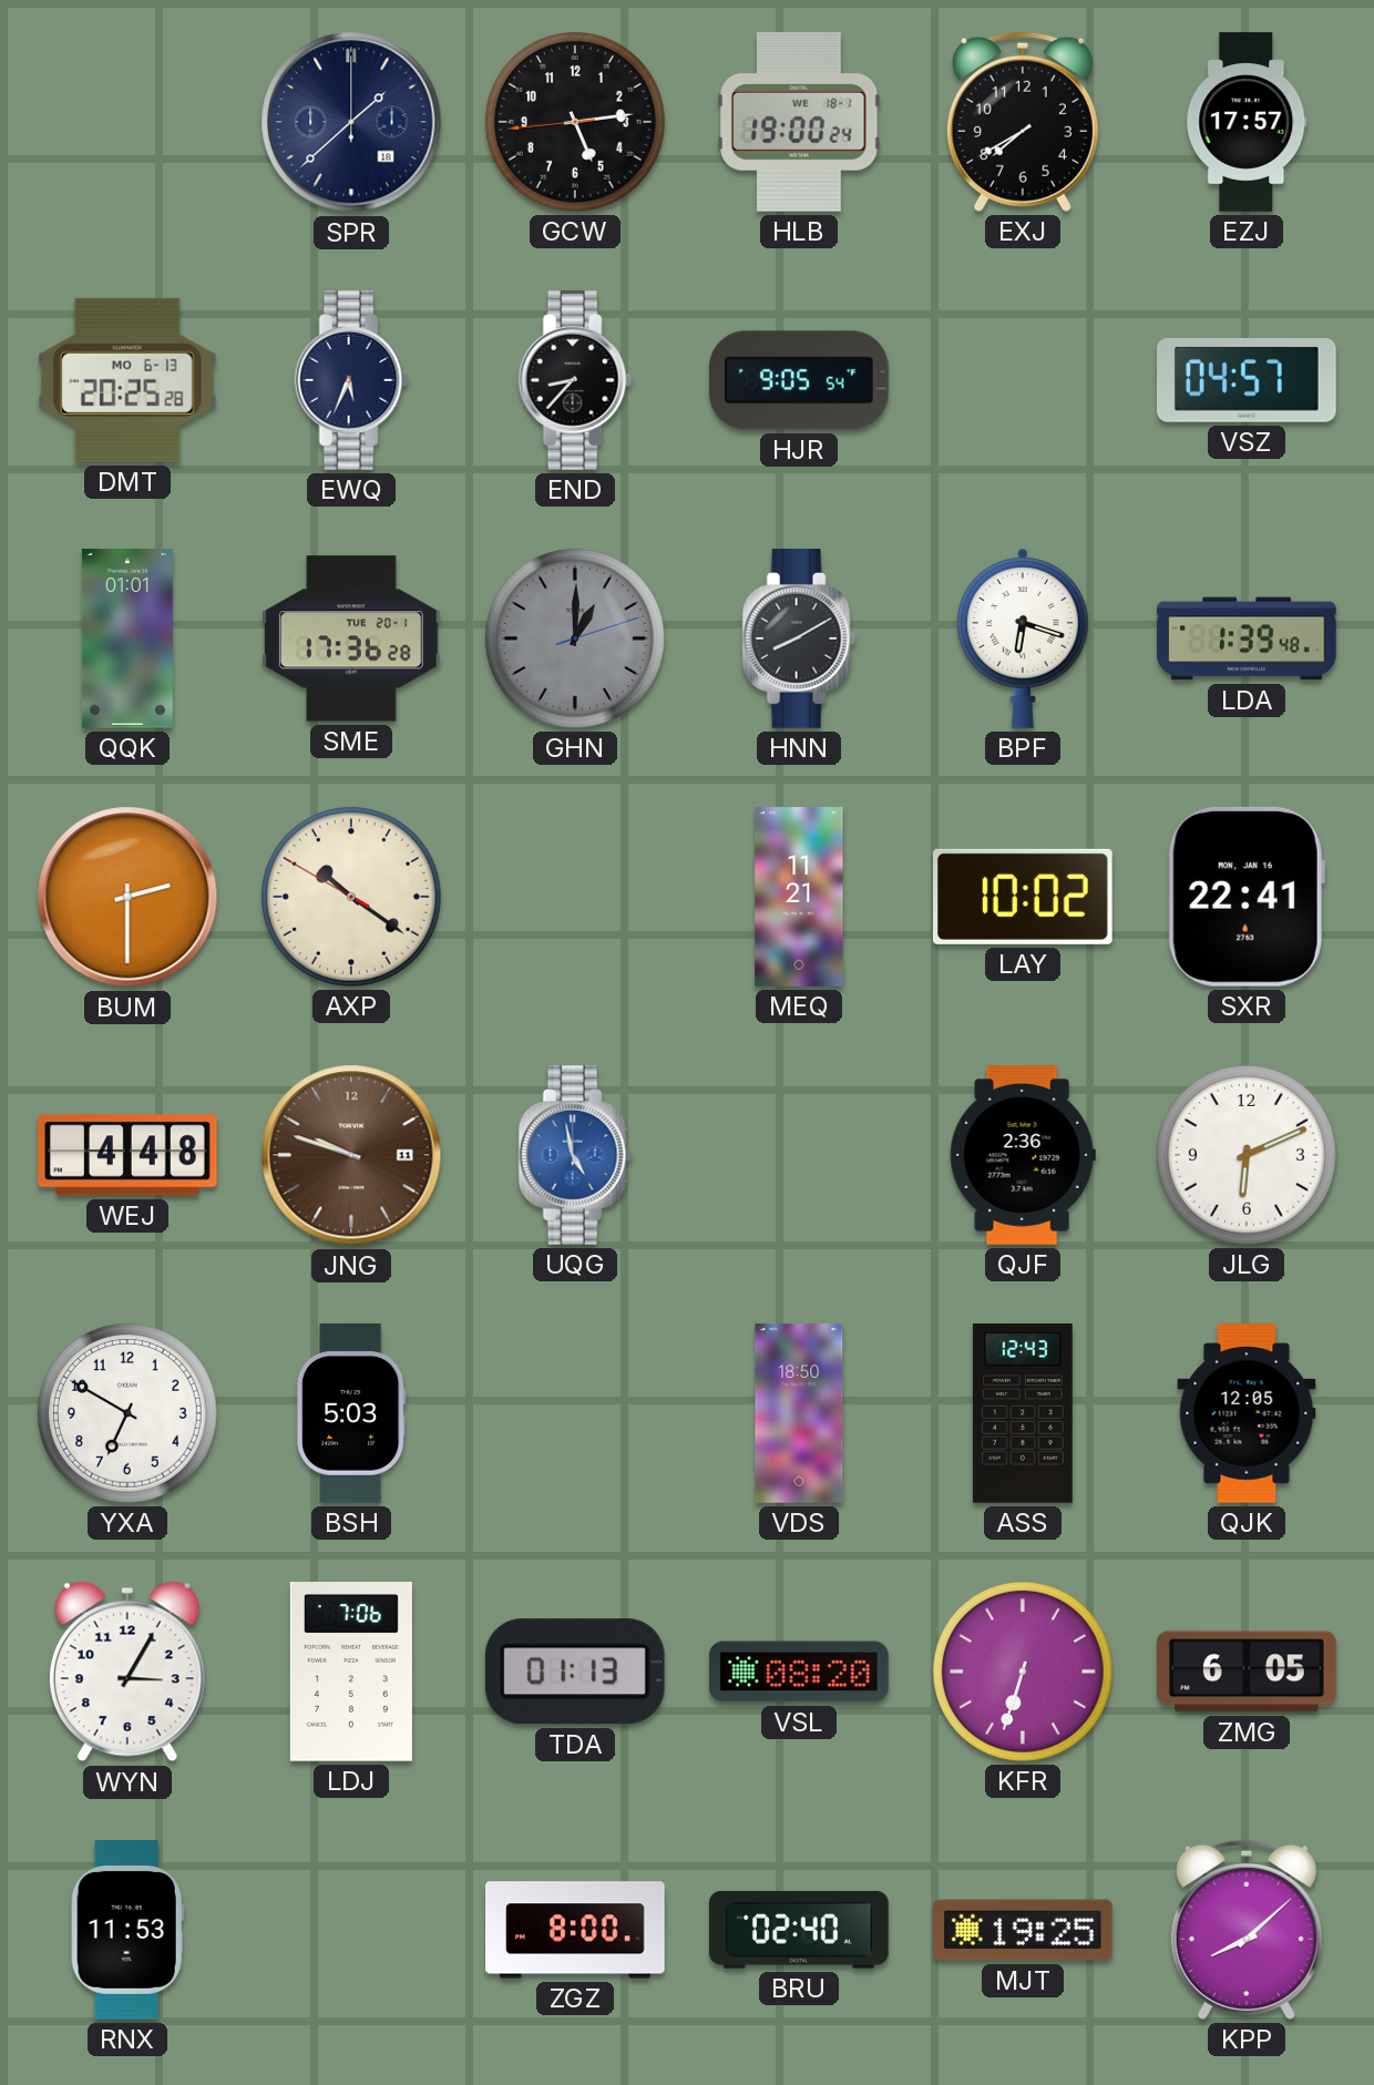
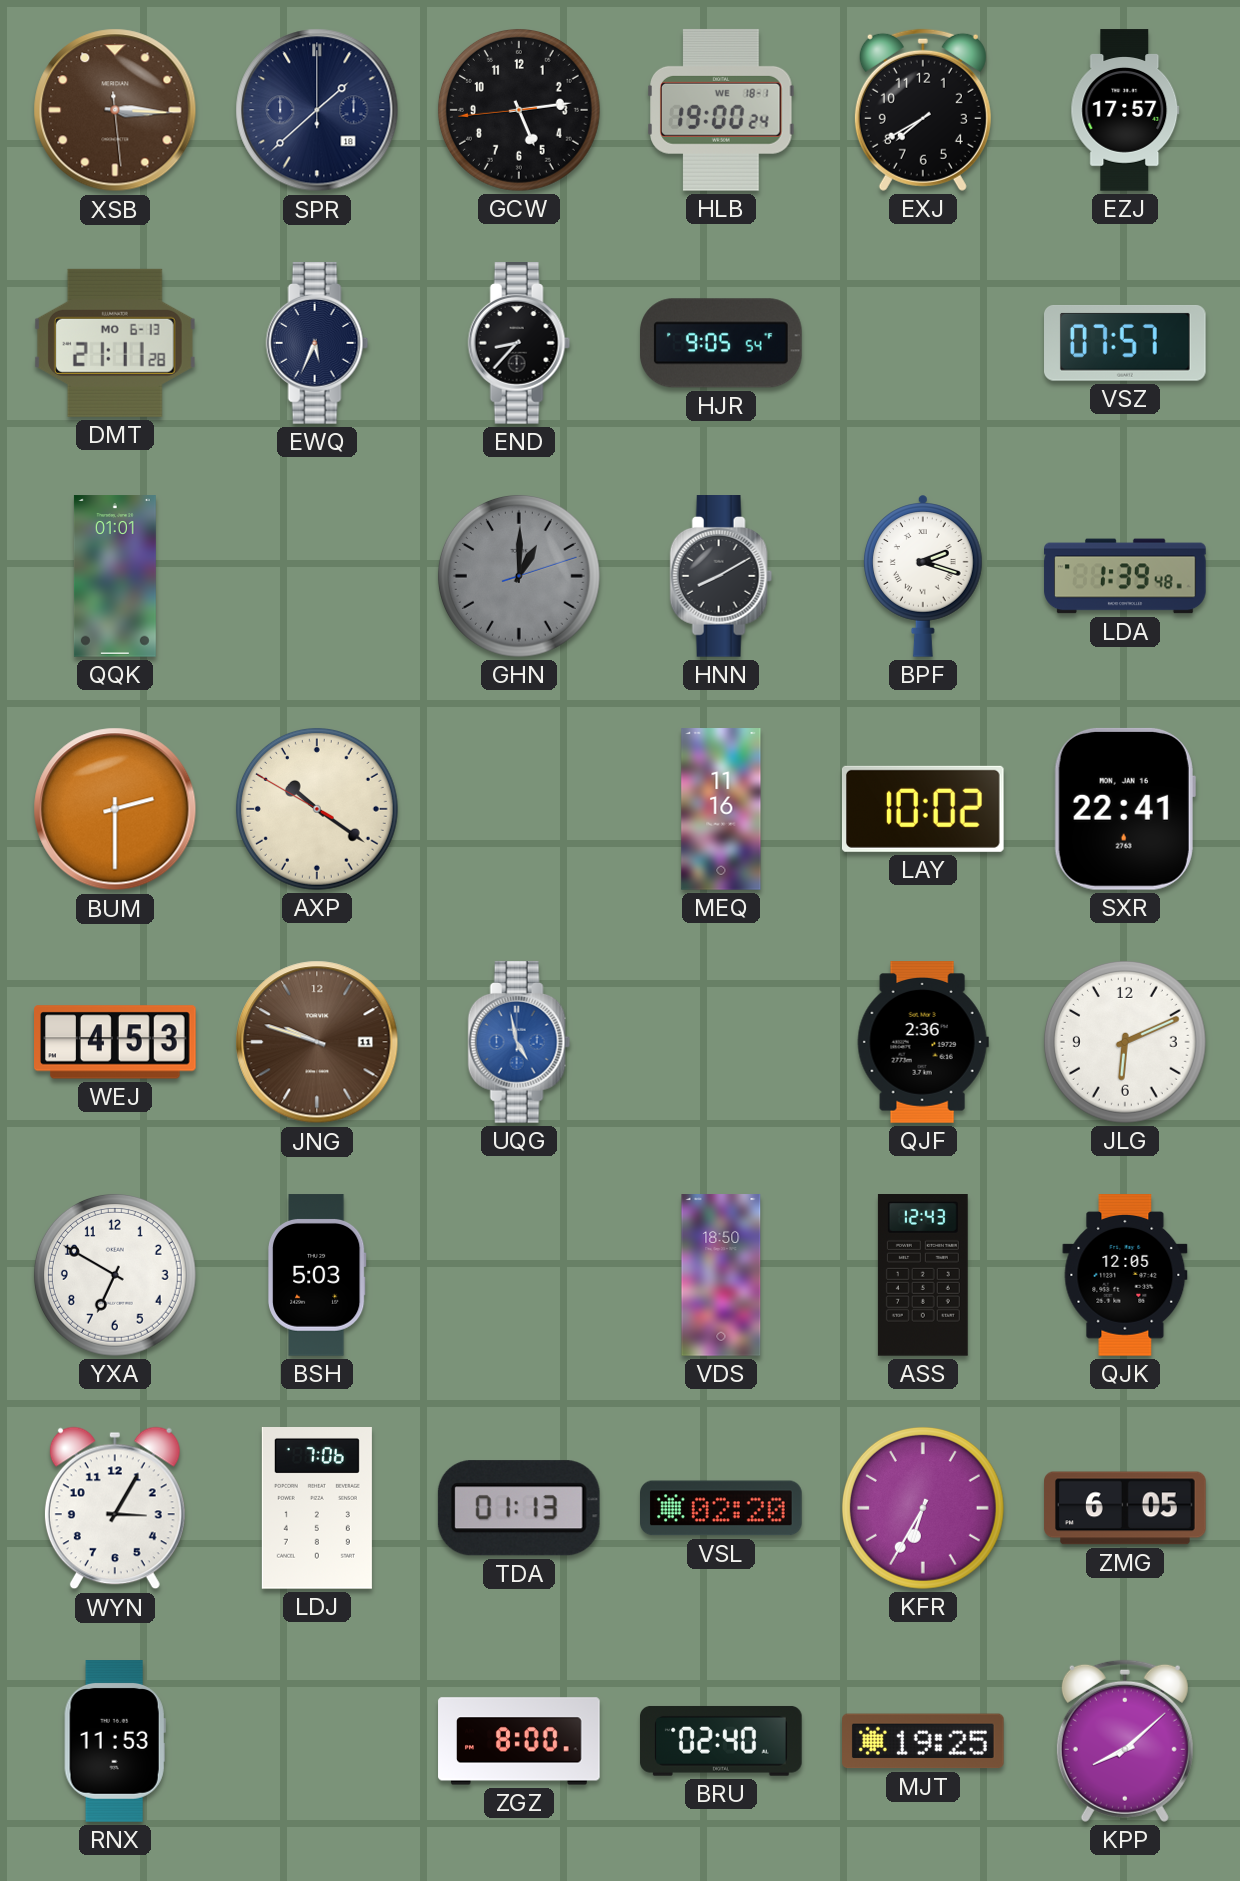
XSB: none -> 3:15
DMT: 20:25 -> 21:11
VSZ: 04:57 -> 07:57
SME: 17:36 -> none
BPF: 6:18 -> 2:18
MEQ: 11:21 -> 11:16
WEJ: 4:48 -> 4:53
VSL: 08:20 -> 02:20
KFR: 6:33 -> 6:35
